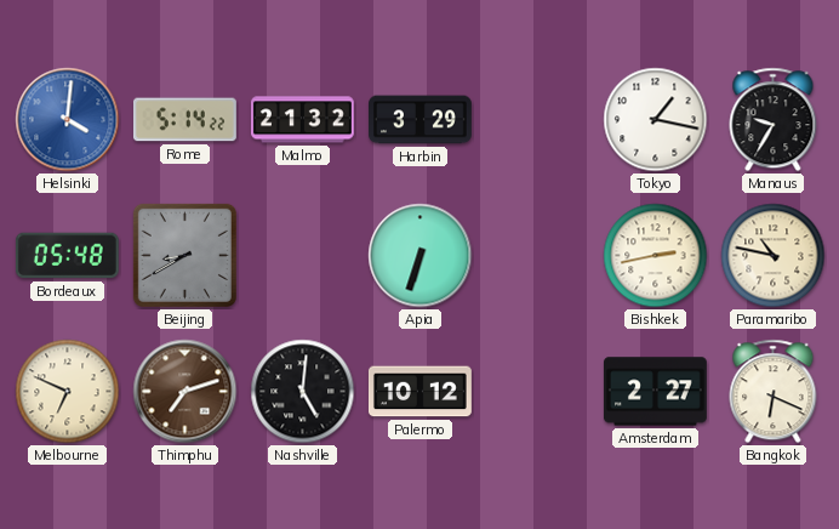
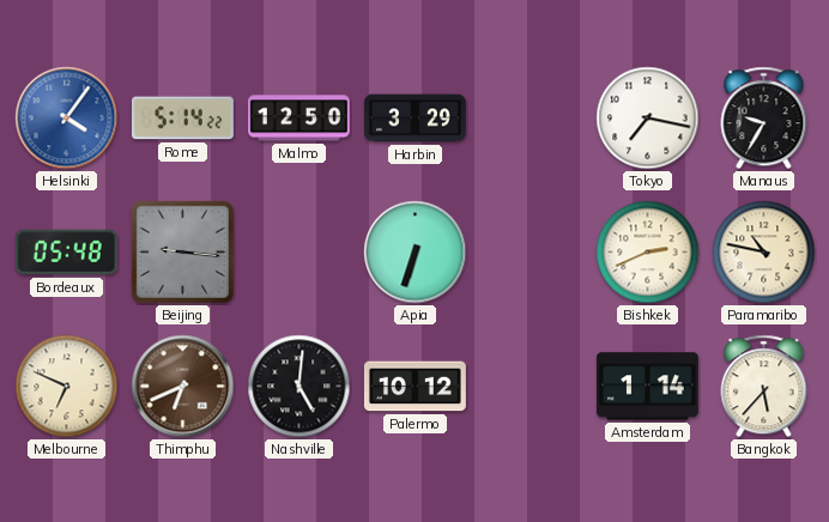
Helsinki: 4:01 -> 4:06
Malmo: 21:32 -> 12:50
Tokyo: 1:17 -> 7:17
Beijing: 8:40 -> 9:16
Bishkek: 2:43 -> 2:41
Thimphu: 7:12 -> 6:41
Amsterdam: 2:27 -> 1:14
Bangkok: 6:19 -> 5:37
